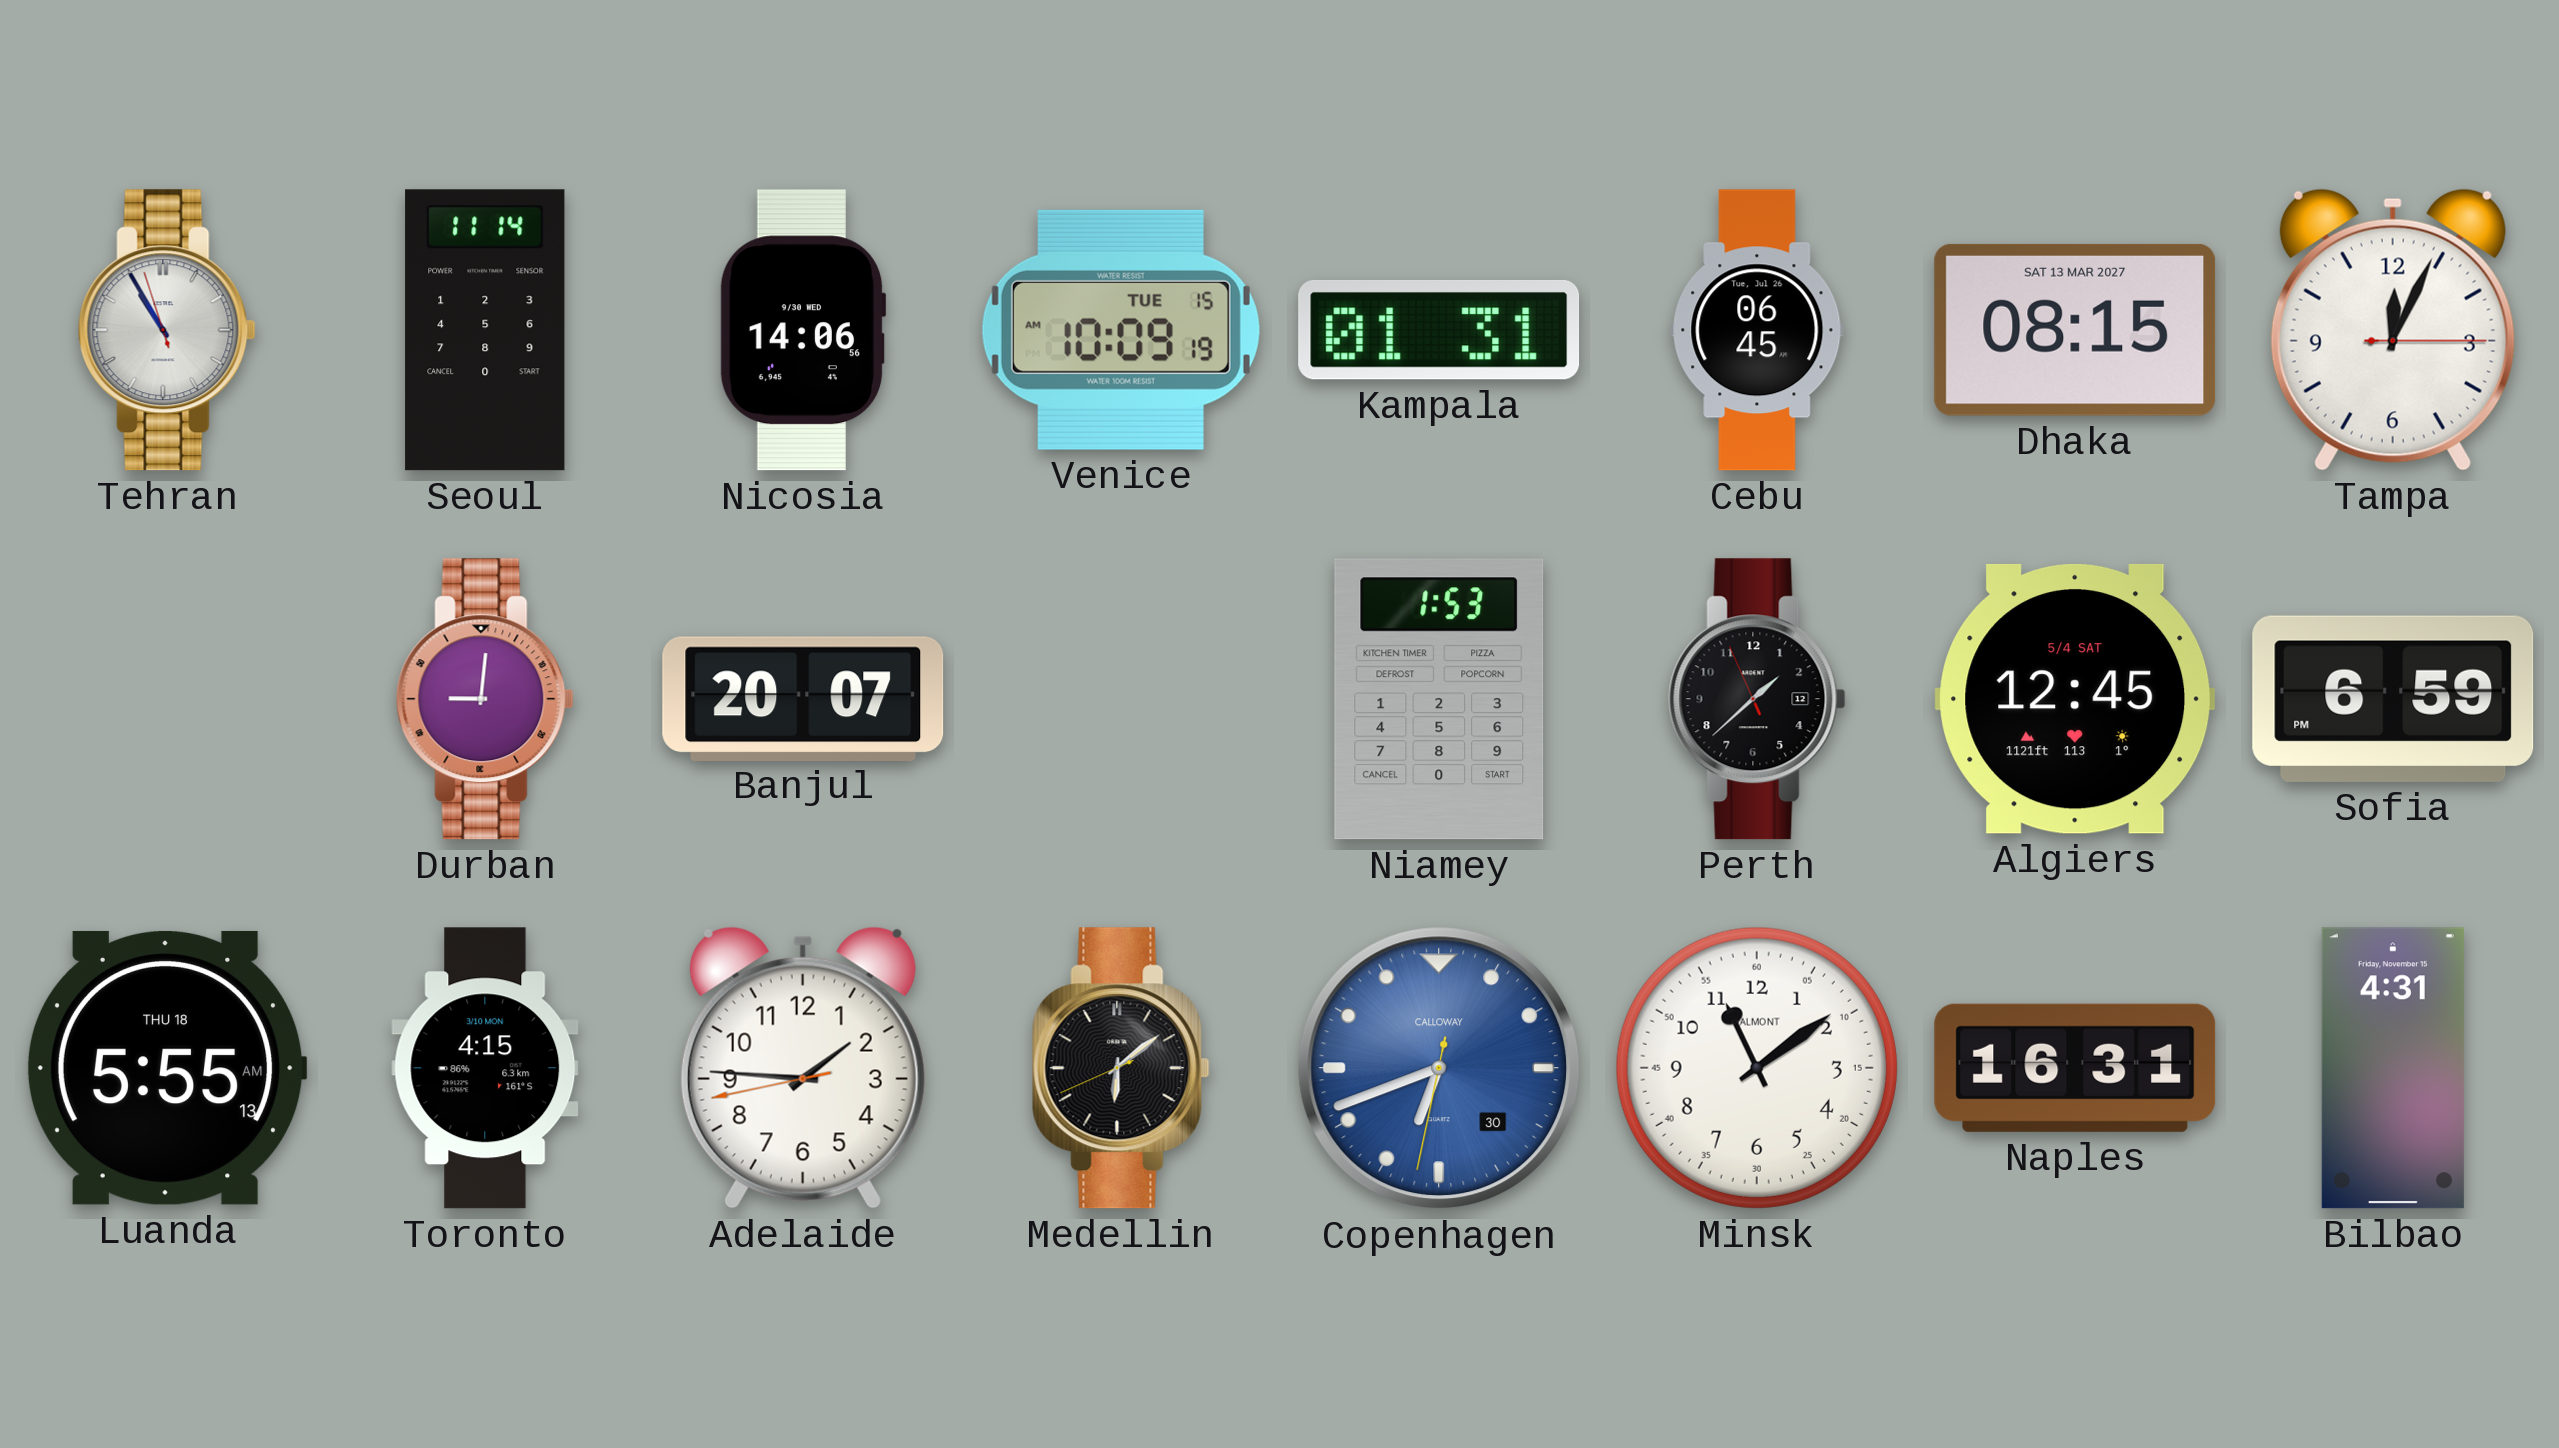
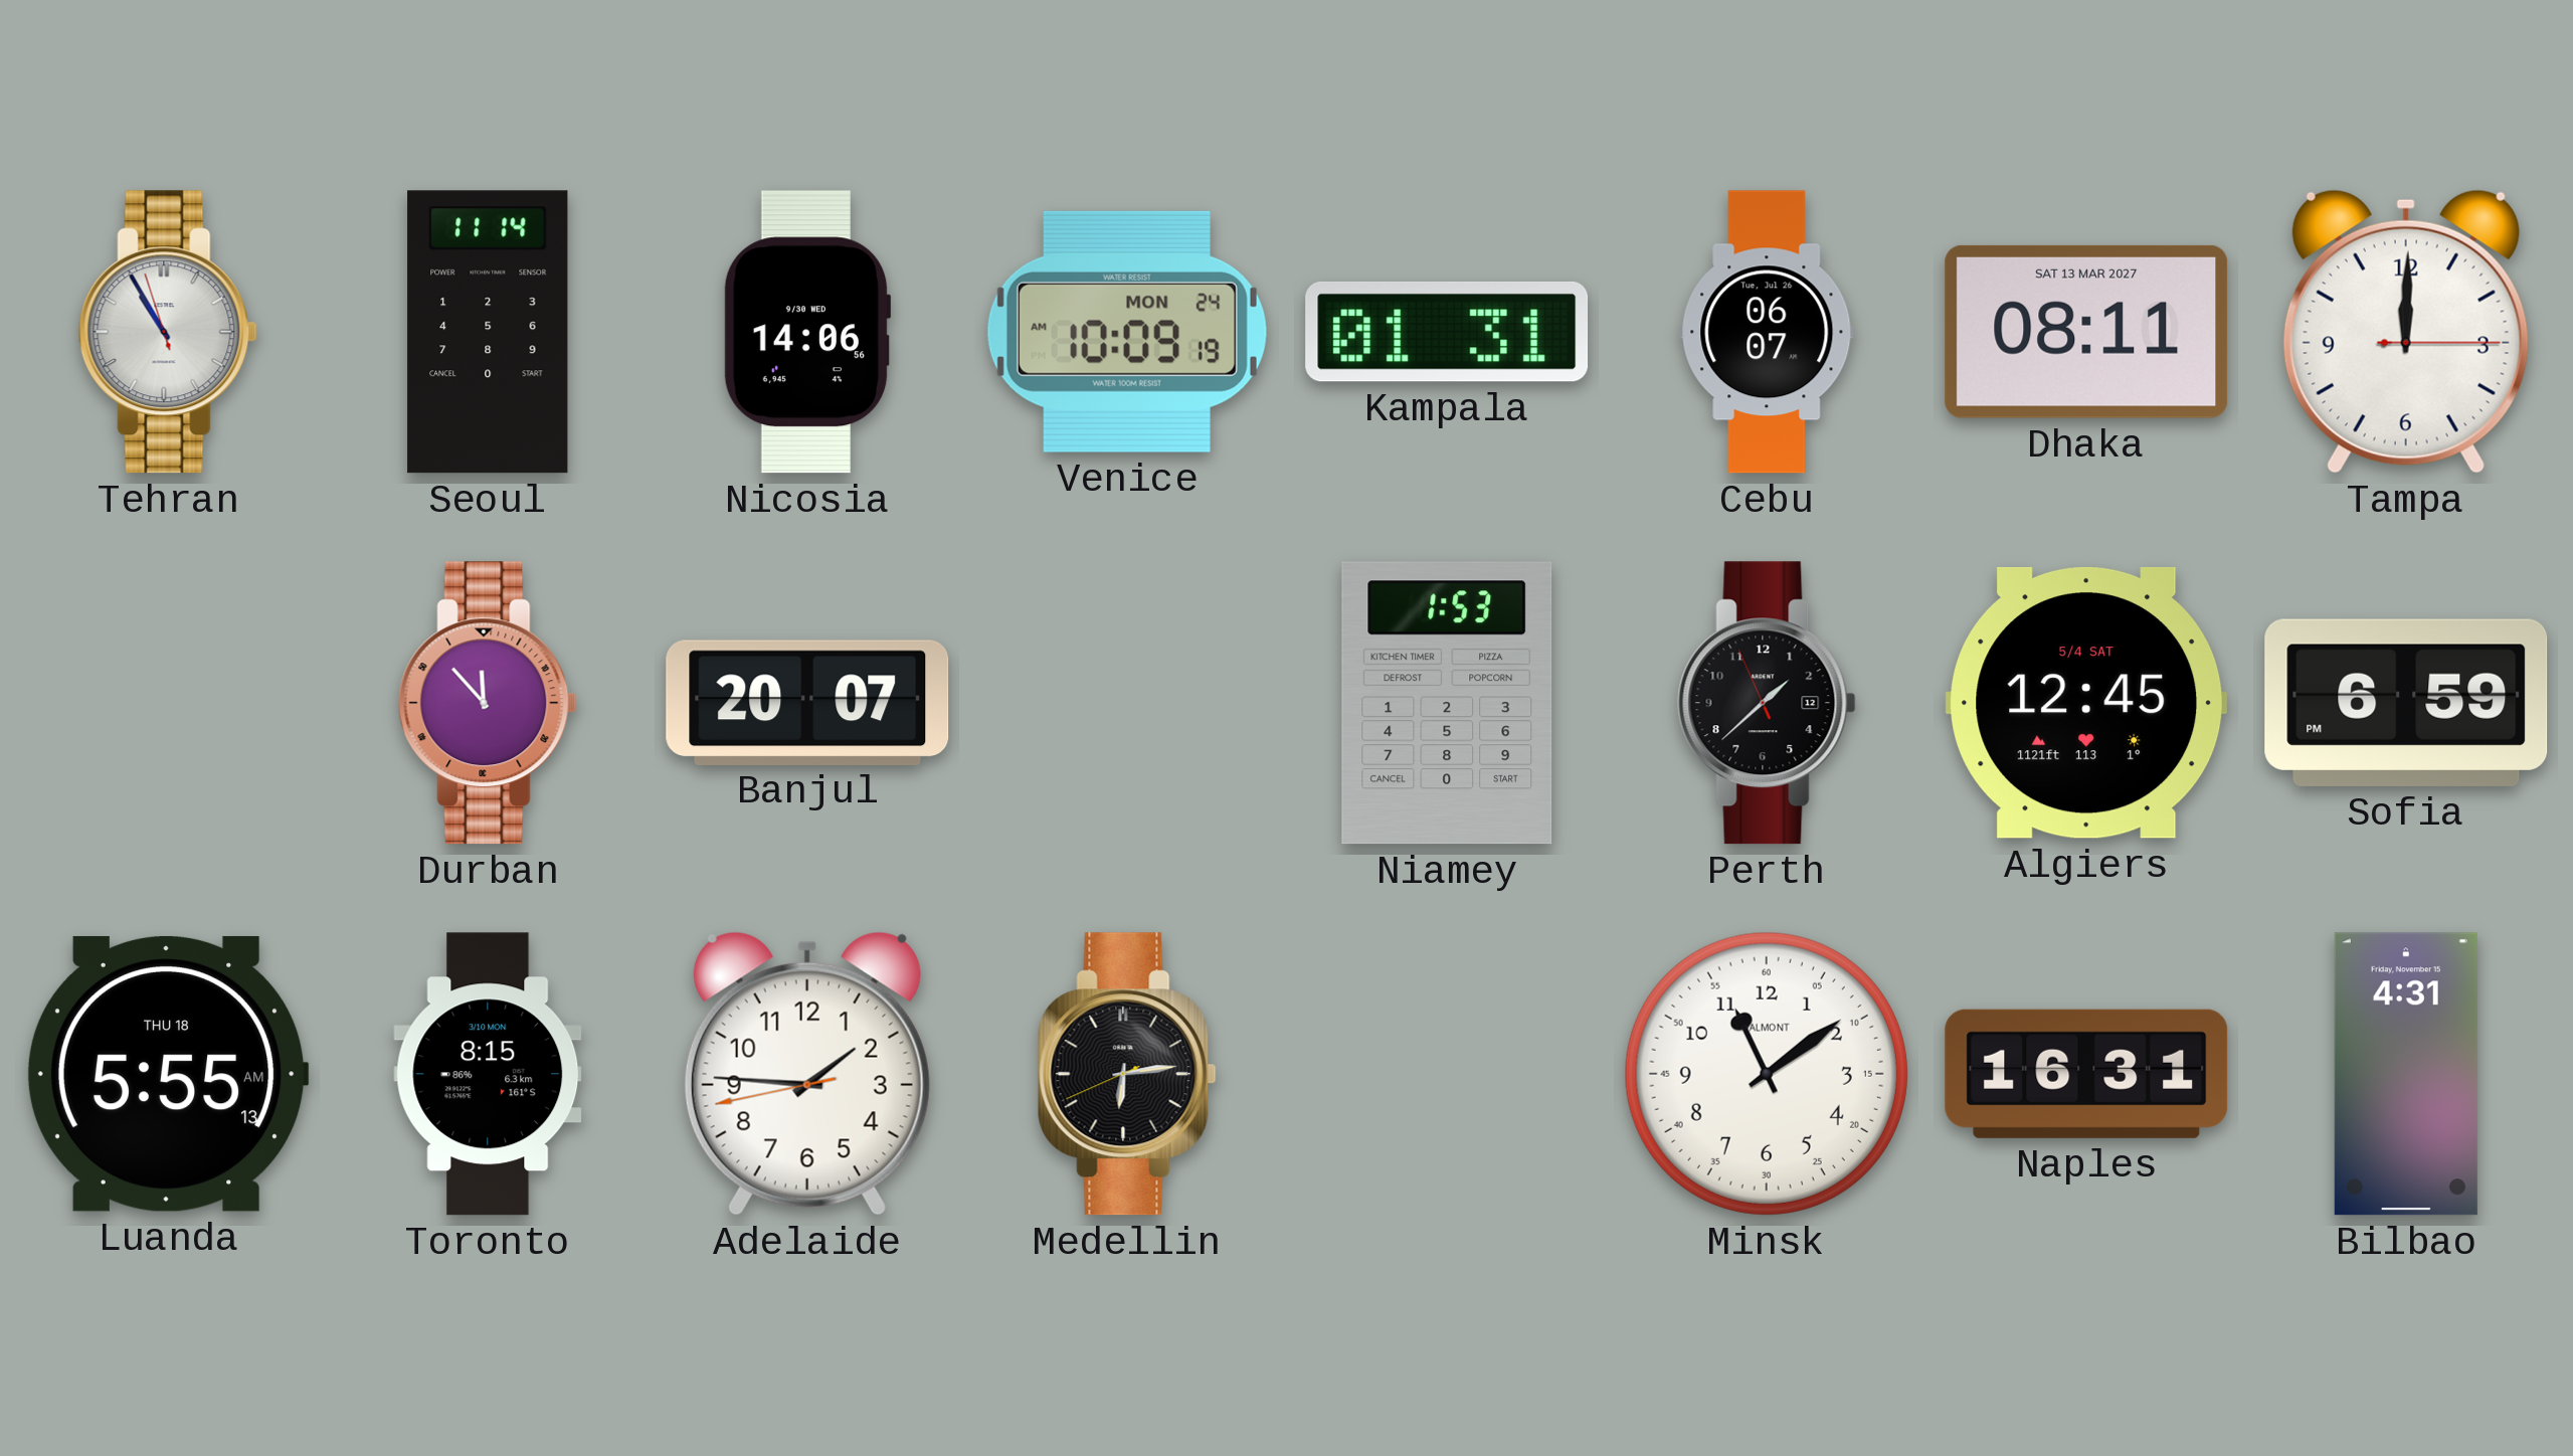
Venice date: TUE 15 -> MON 24
Cebu: 06:45 -> 06:07
Dhaka: 08:15 -> 08:11
Tampa: 12:04 -> 12:00
Durban: 9:01 -> 11:53
Toronto: 4:15 -> 8:15
Medellin: 6:08 -> 6:13
Copenhagen: 6:41 -> none
